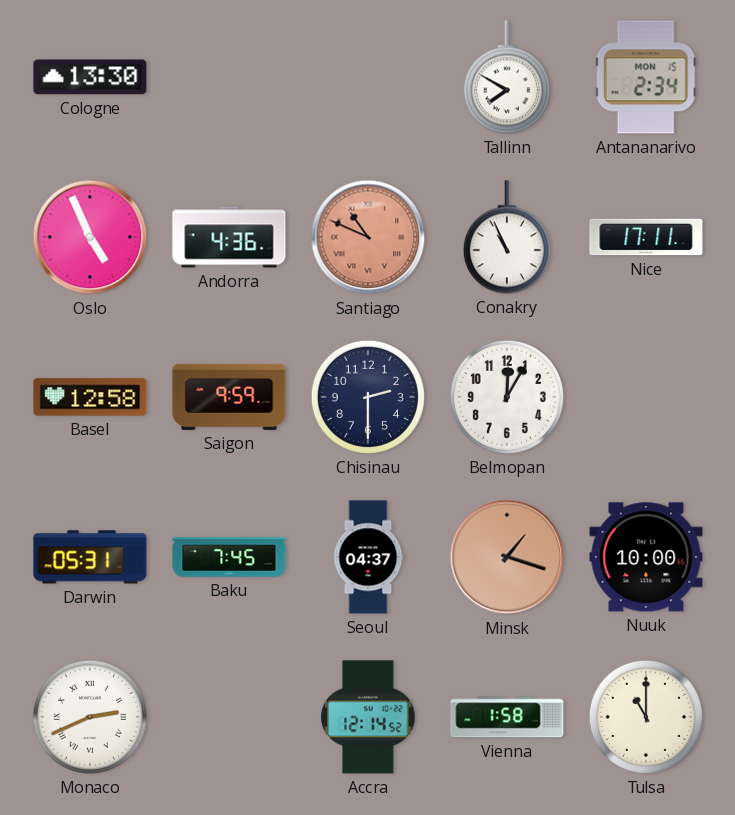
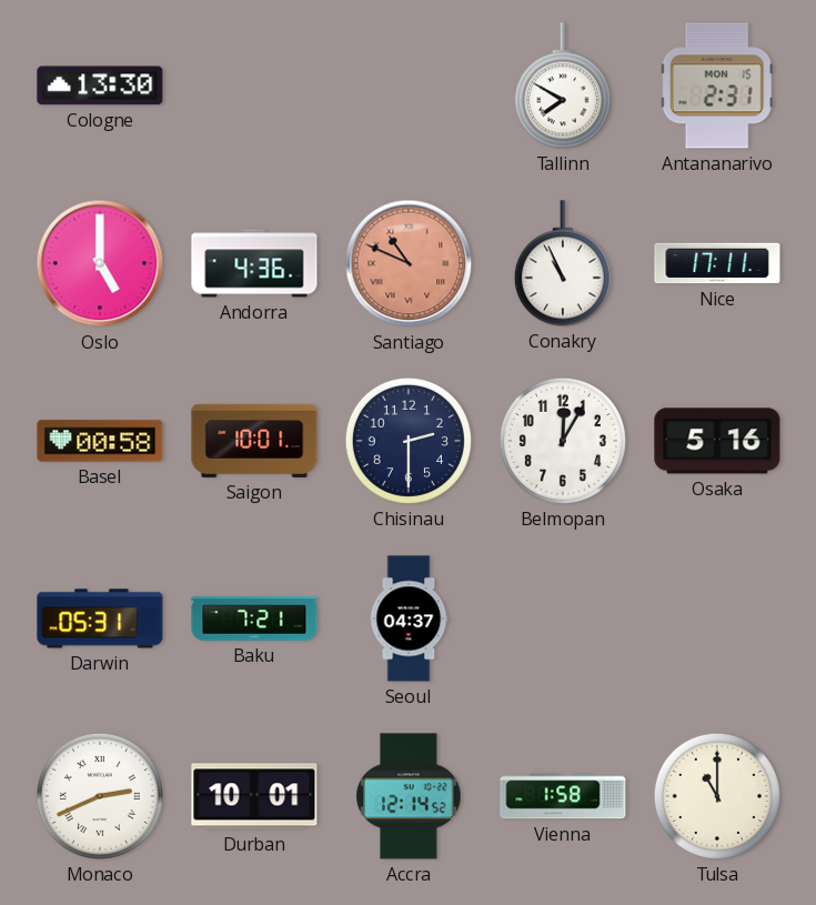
Antananarivo: 2:34 -> 2:31
Oslo: 4:56 -> 5:00
Basel: 12:58 -> 00:58
Saigon: 9:59 -> 10:01
Osaka: none -> 5:16
Baku: 7:45 -> 7:21
Minsk: 1:18 -> none
Nuuk: 10:00 -> none
Durban: none -> 10:01
